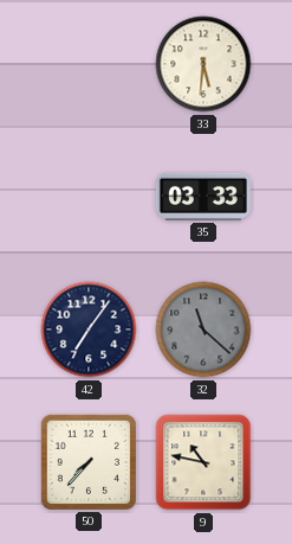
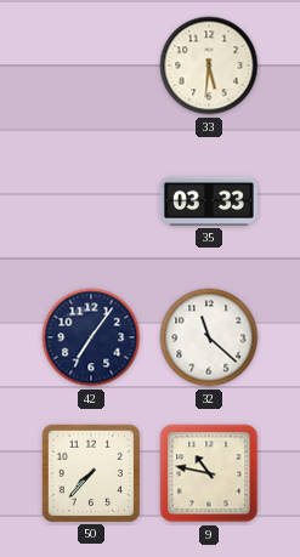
32 dial: grey -> white
